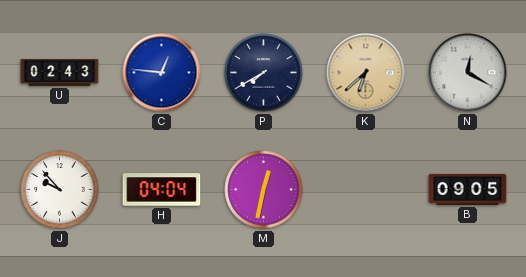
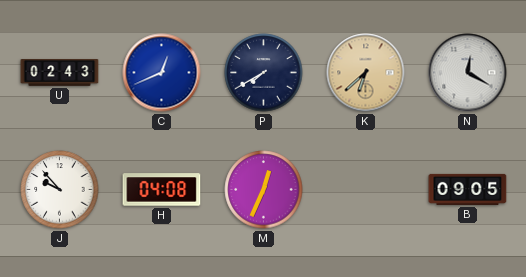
C: 12:46 -> 12:41
H: 04:04 -> 04:08
M: 12:32 -> 12:34
